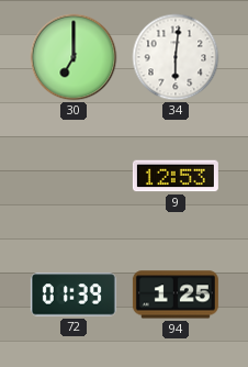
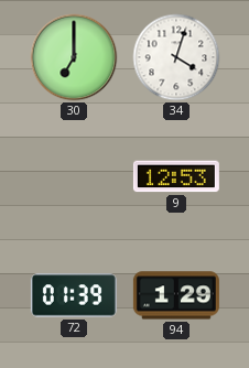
34: 6:01 -> 4:03
94: 1:25 -> 1:29
